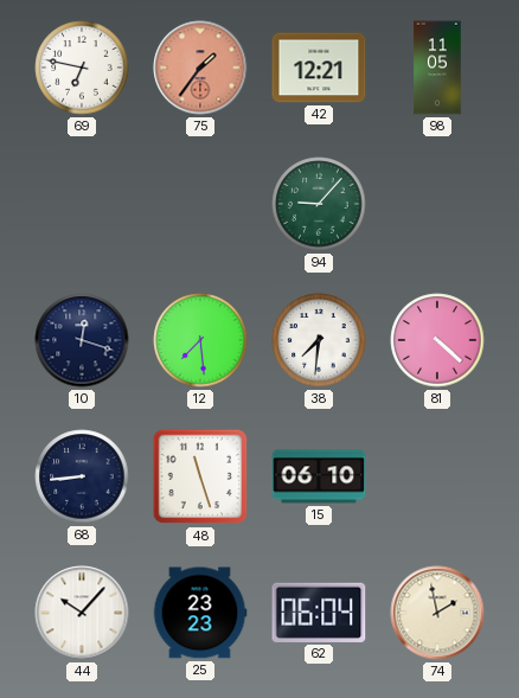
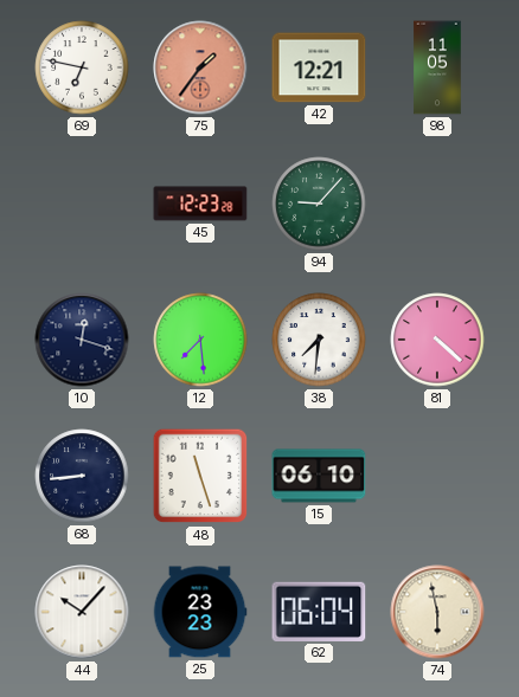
45: none -> 12:23
74: 1:58 -> 5:58
